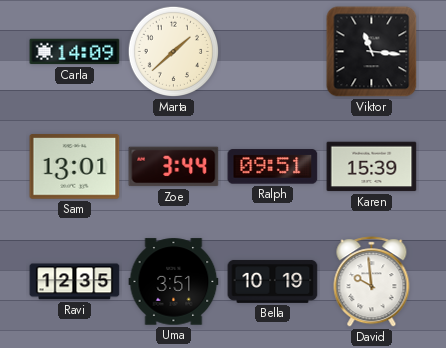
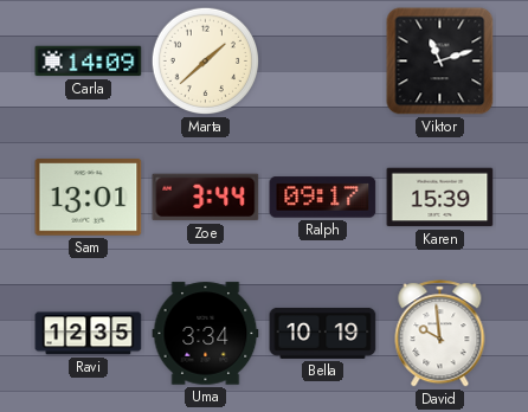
Viktor: 11:16 -> 11:12
Ralph: 09:51 -> 09:17
Uma: 3:51 -> 3:34
